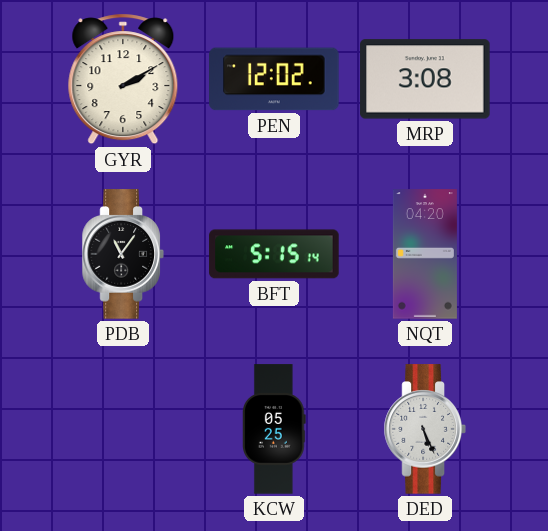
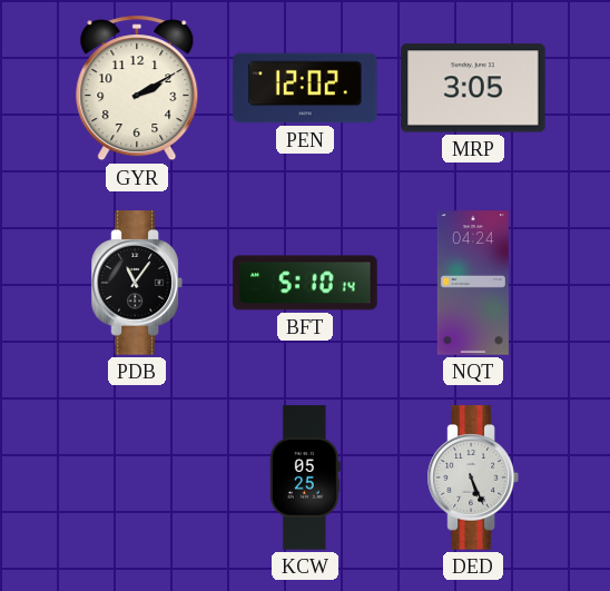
MRP: 3:08 -> 3:05
BFT: 5:15 -> 5:10
NQT: 04:20 -> 04:24
